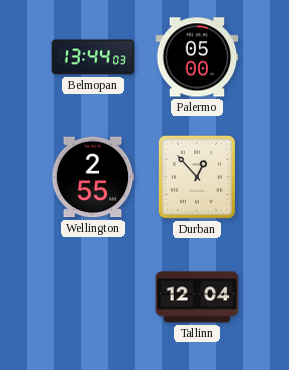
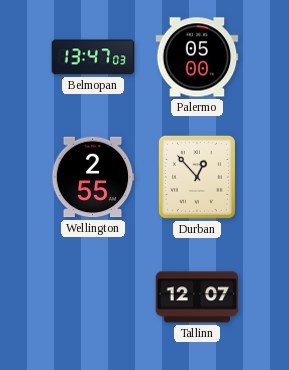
Belmopan: 13:44 -> 13:47
Tallinn: 12:04 -> 12:07
